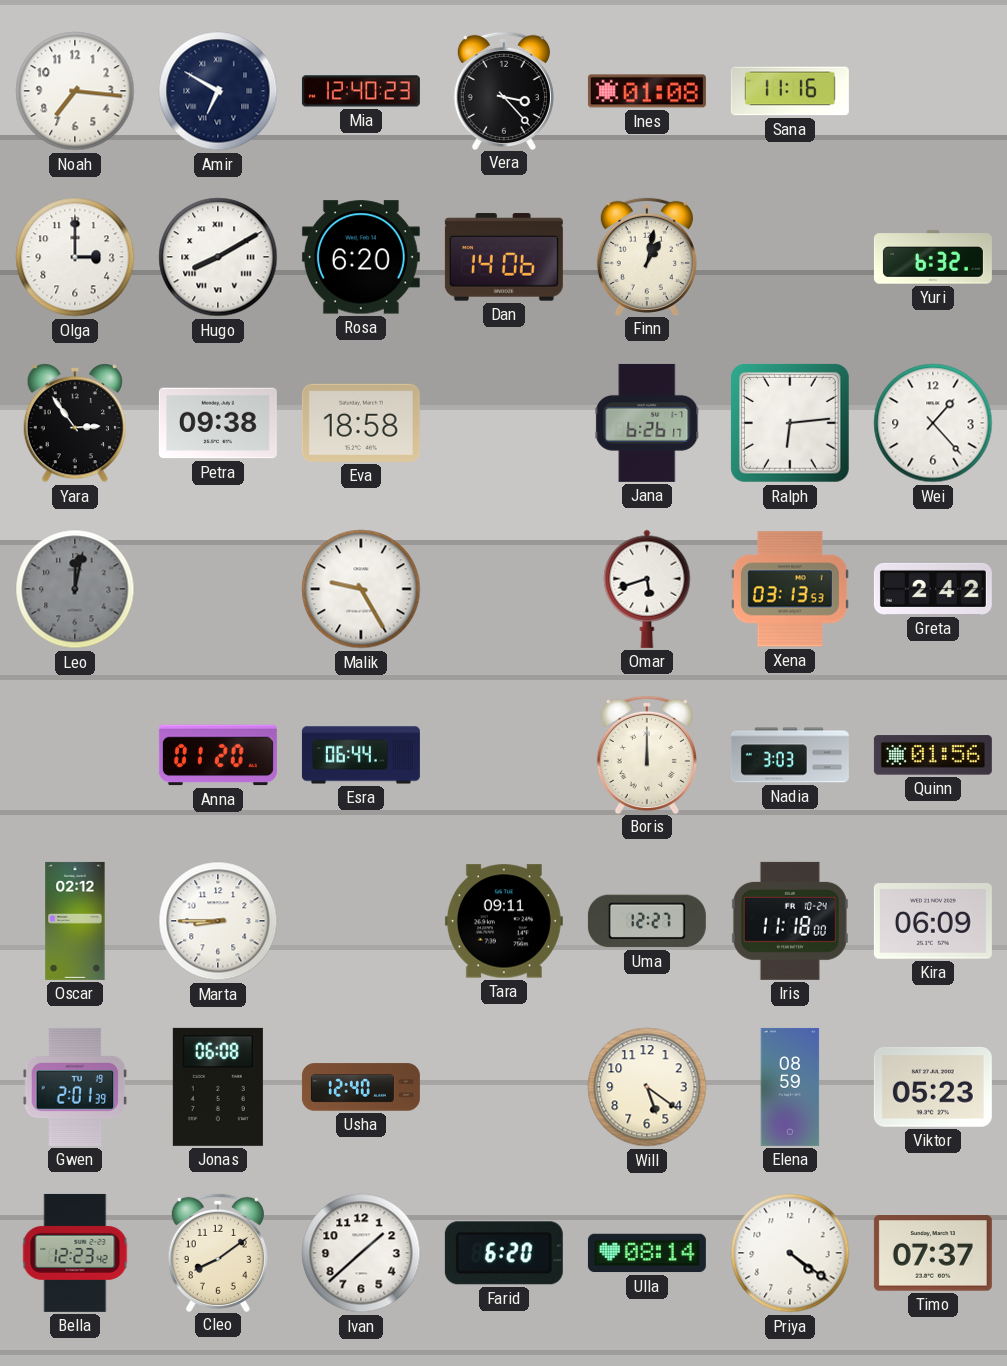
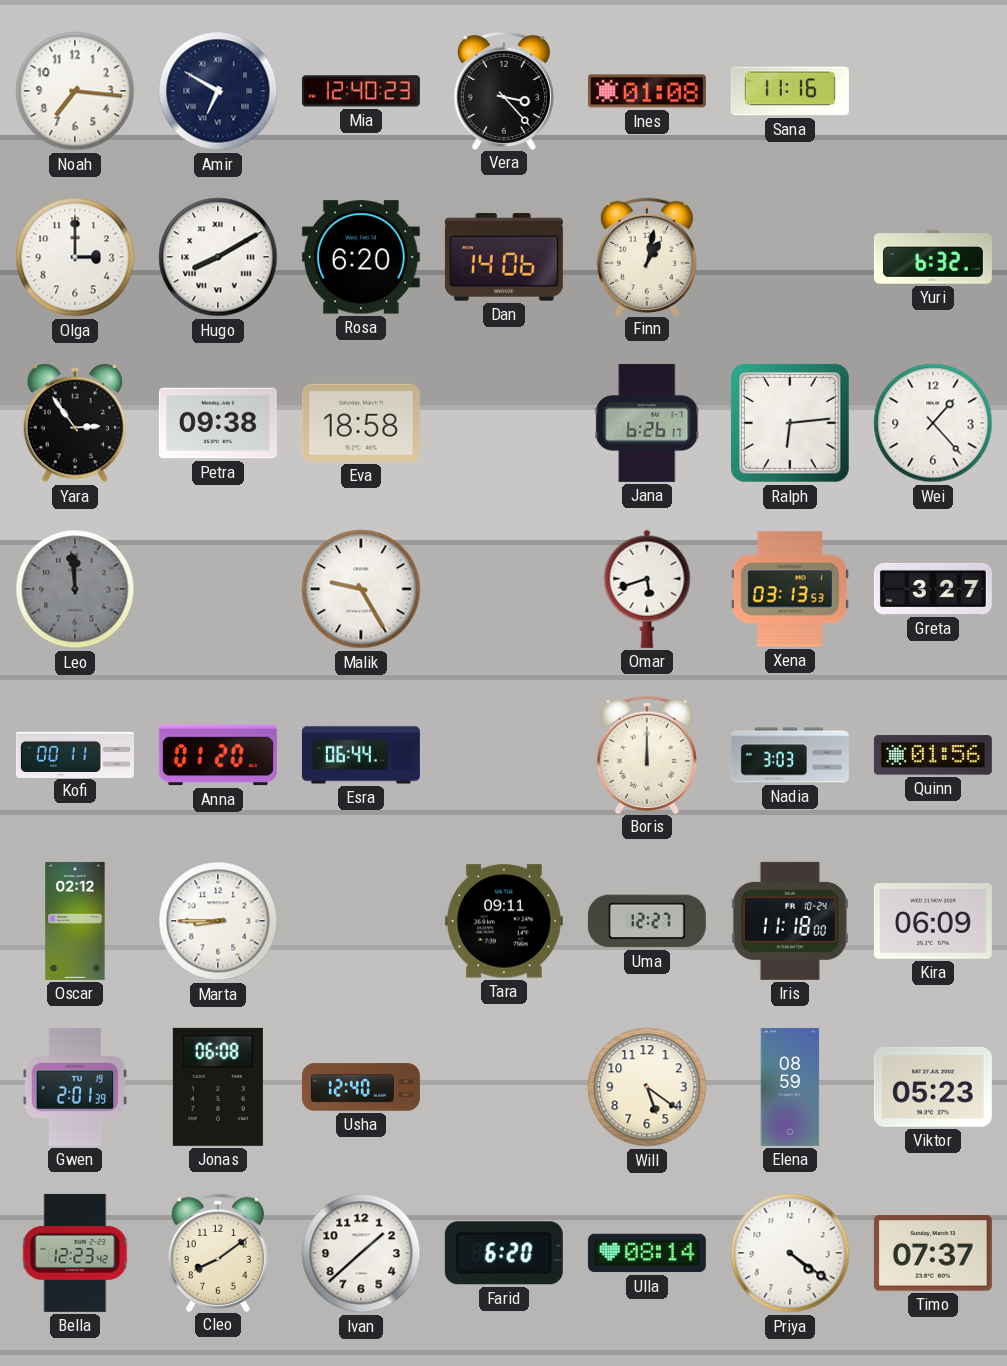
Leo: 12:02 -> 11:59
Greta: 2:42 -> 3:27
Kofi: none -> 00:11
